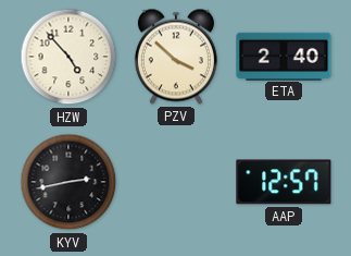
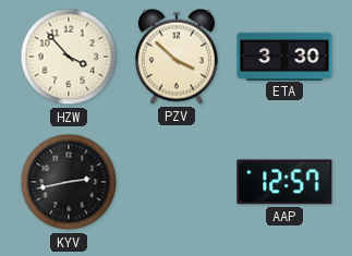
HZW: 4:53 -> 3:53
ETA: 2:40 -> 3:30
